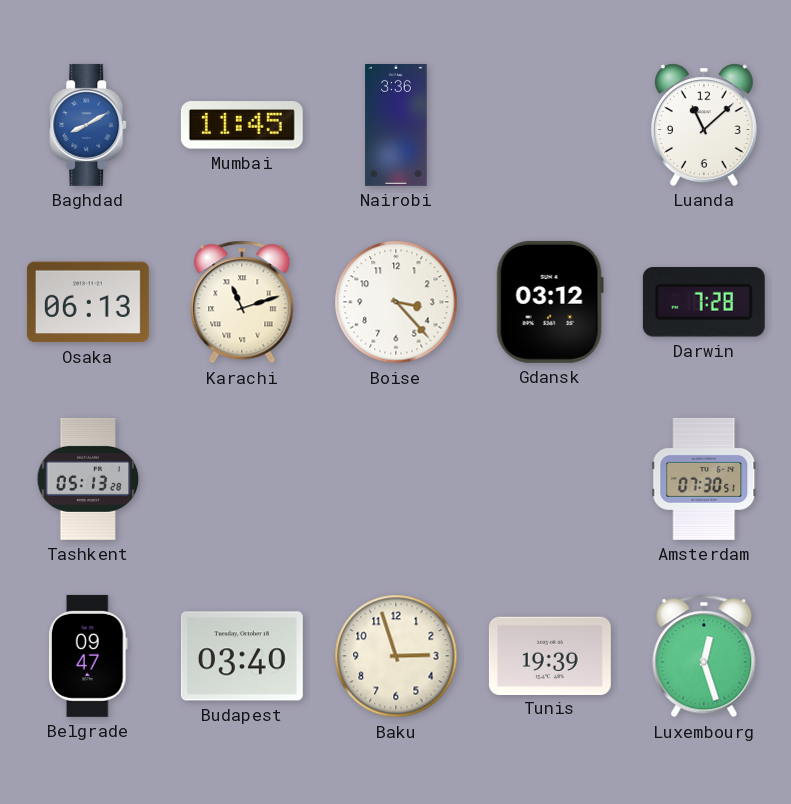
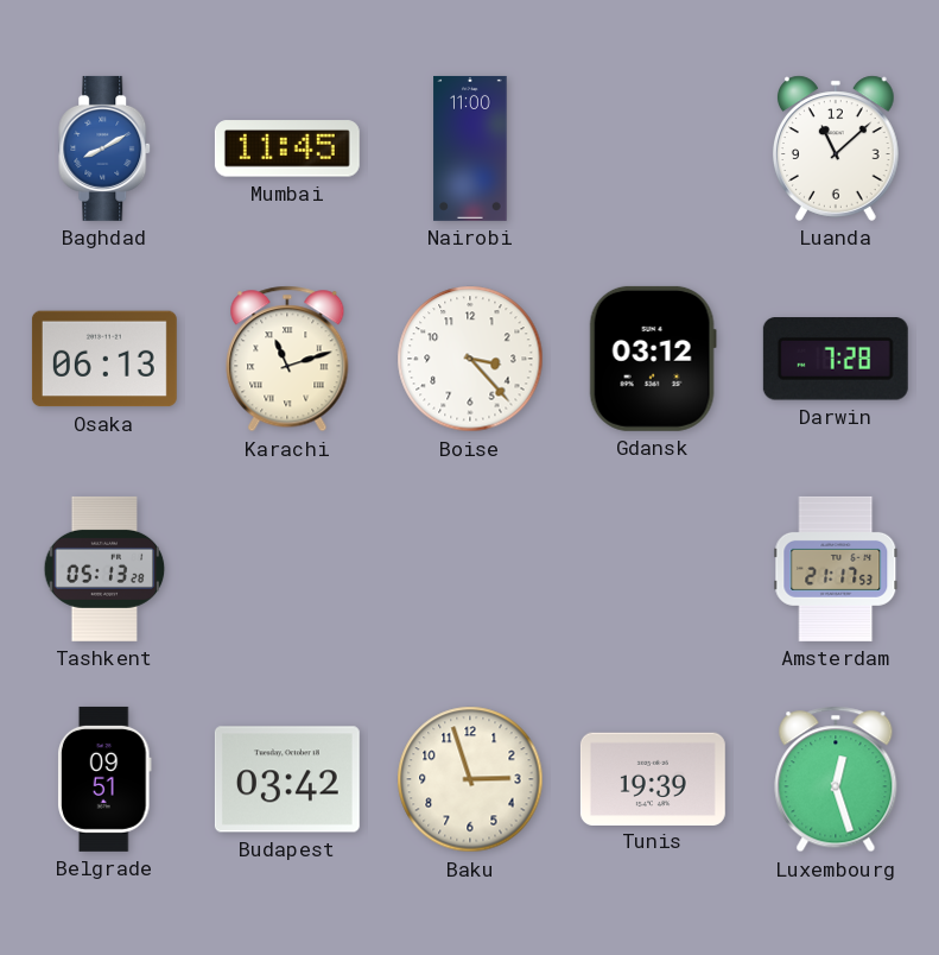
Nairobi: 3:36 -> 11:00
Amsterdam: 07:30 -> 21:17
Belgrade: 09:47 -> 09:51
Budapest: 03:40 -> 03:42
